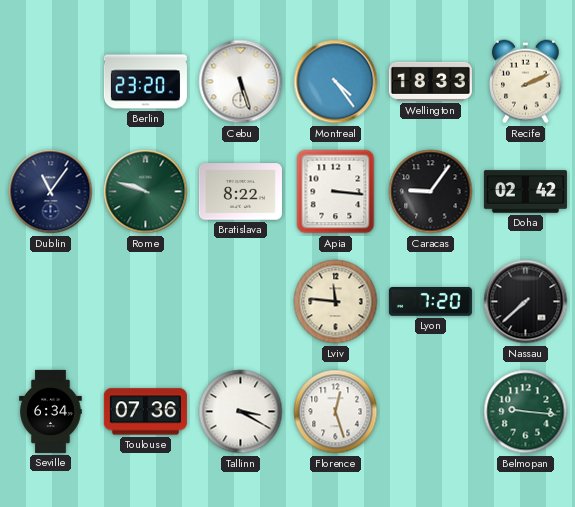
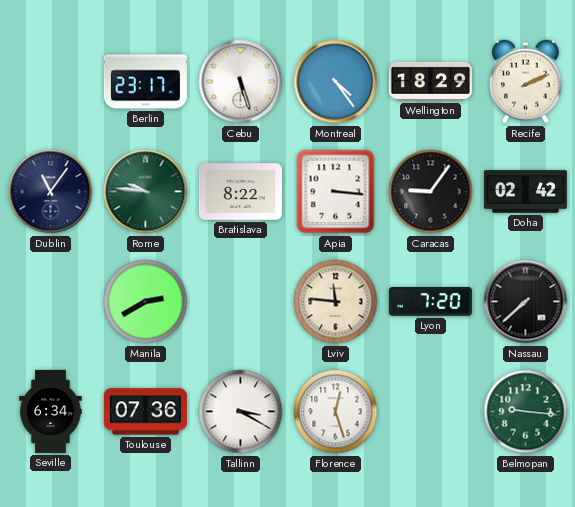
Berlin: 23:20 -> 23:17
Wellington: 18:33 -> 18:29
Rome: 9:48 -> 9:46
Manila: none -> 2:40
